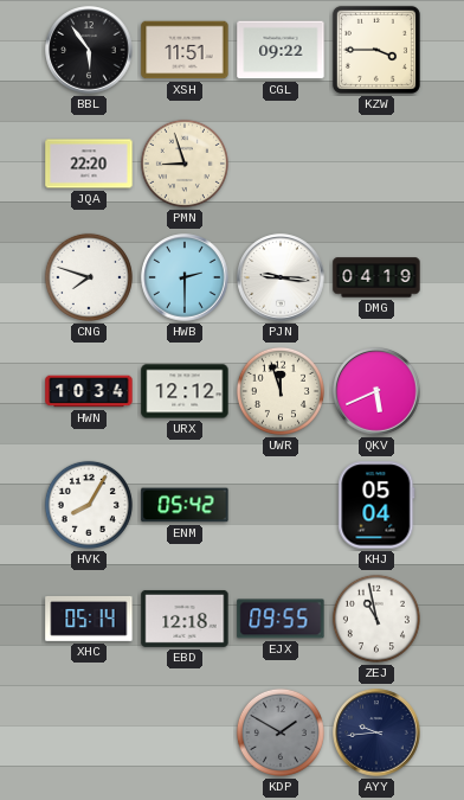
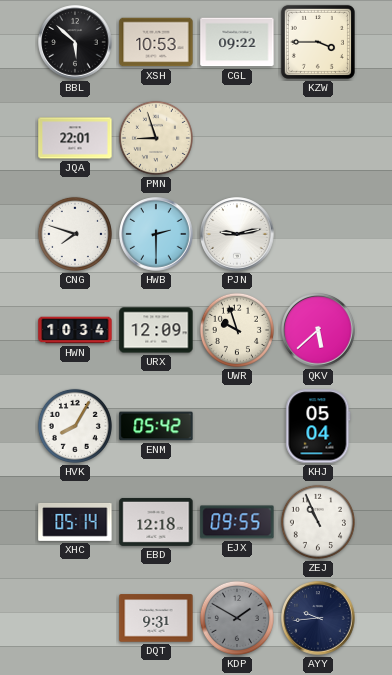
BBL: 5:54 -> 5:52
XSH: 11:51 -> 10:53
JQA: 22:20 -> 22:01
PJN: 9:16 -> 9:13
DMG: 04:19 -> none
URX: 12:12 -> 12:09
UWR: 11:57 -> 9:57
QKV: 5:41 -> 5:38
ZEJ: 10:58 -> 10:56
DQT: none -> 9:31
